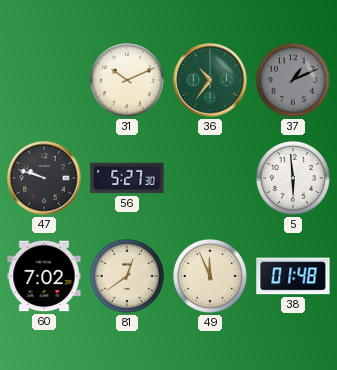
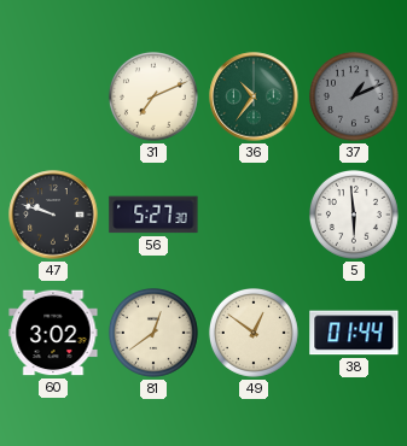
31: 10:11 -> 7:11
60: 7:02 -> 3:02
49: 11:56 -> 12:51
38: 01:48 -> 01:44
